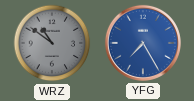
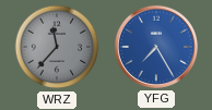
WRZ: 10:51 -> 11:37
